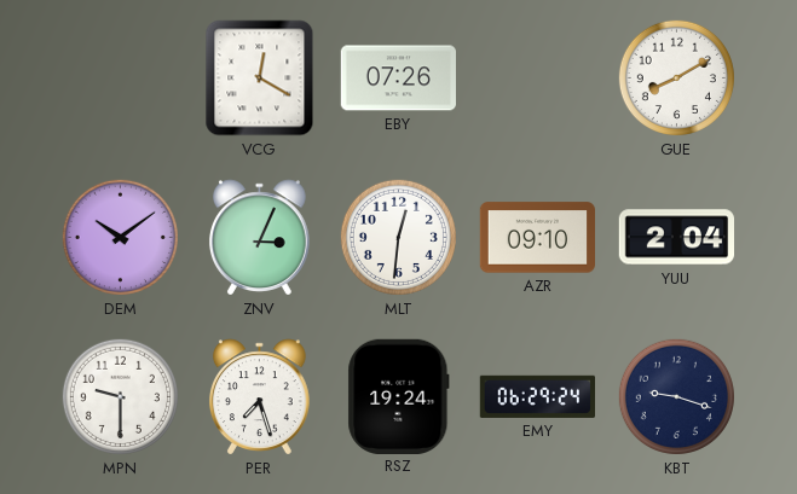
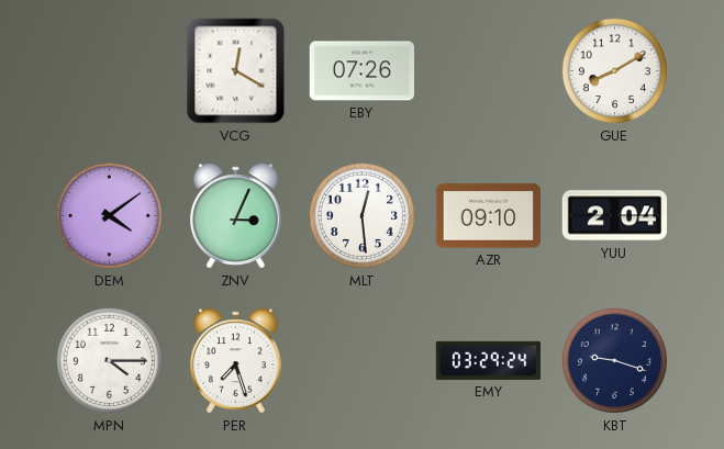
DEM: 10:09 -> 4:09
MLT: 12:31 -> 12:29
MPN: 9:30 -> 4:15
RSZ: 19:24 -> none
EMY: 06:29 -> 03:29
